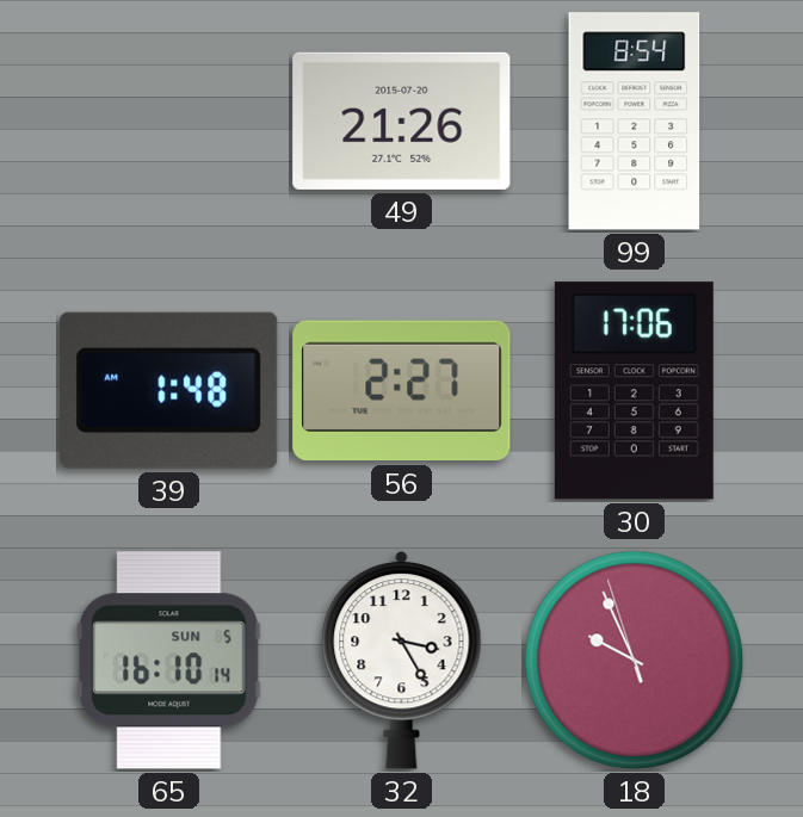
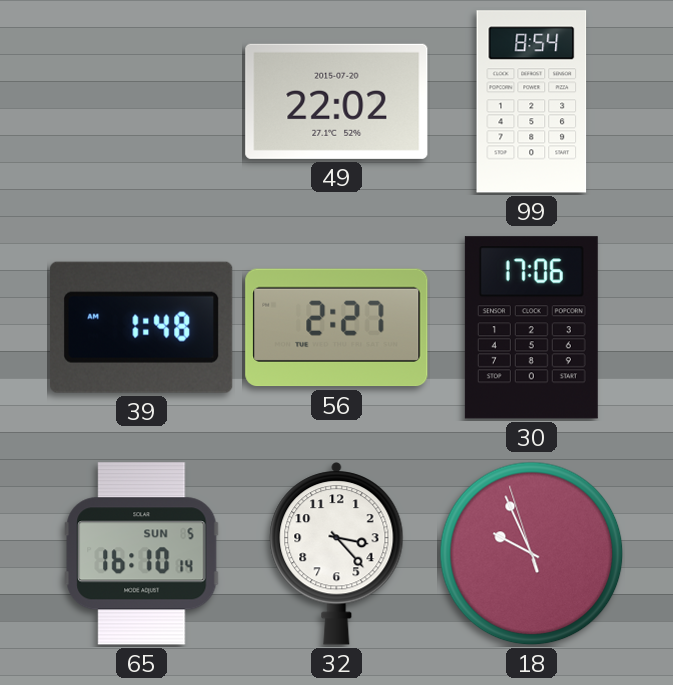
49: 21:26 -> 22:02
32: 3:25 -> 3:23
